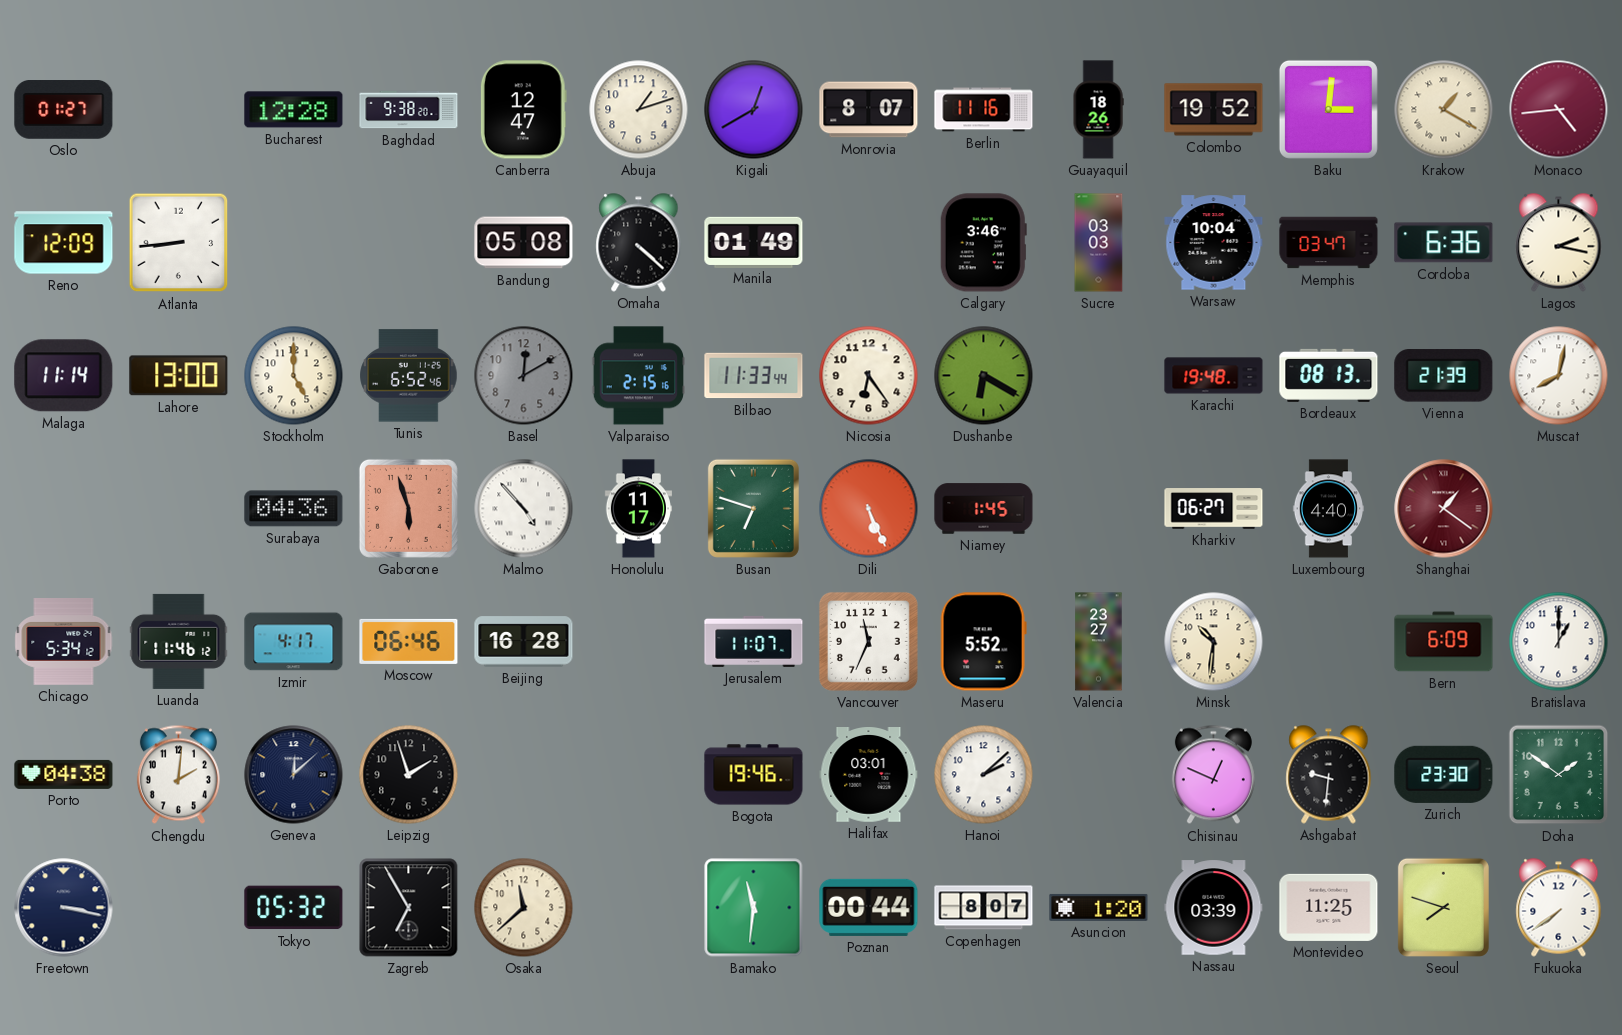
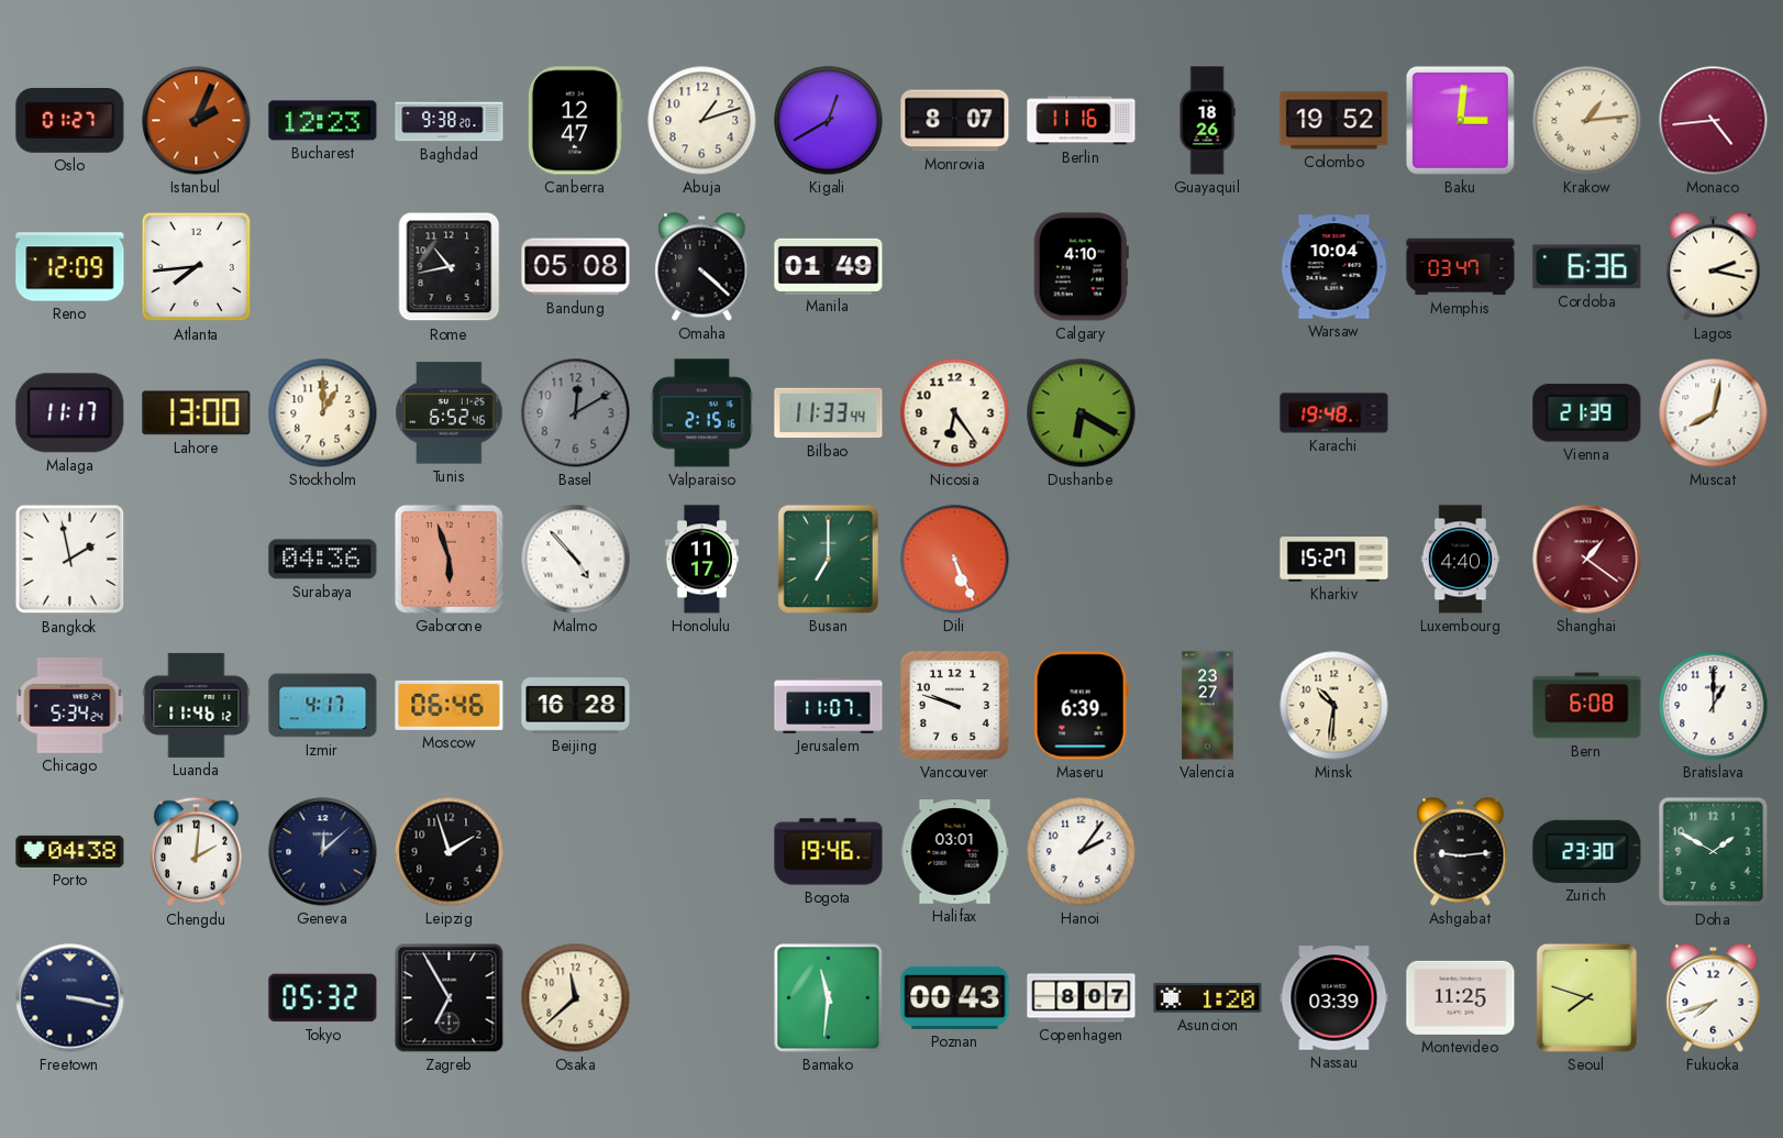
Istanbul: none -> 2:04
Bucharest: 12:28 -> 12:23
Krakow: 1:20 -> 1:14
Atlanta: 8:44 -> 7:44
Rome: none -> 10:43
Calgary: 3:46 -> 4:10
Sucre: 03:03 -> none
Malaga: 11:14 -> 11:17
Stockholm: 5:00 -> 1:00
Bordeaux: 08:13 -> none
Bangkok: none -> 1:58
Busan: 6:48 -> 7:00
Niamey: 1:45 -> none
Kharkiv: 06:27 -> 15:27
Chicago: 5:34:12 -> 5:34:24
Vancouver: 11:34 -> 9:48
Maseru: 5:52 -> 6:39
Bern: 6:09 -> 6:08
Hanoi: 2:08 -> 2:06
Chisinau: 12:49 -> none
Ashgabat: 9:31 -> 9:14
Doha: 1:51 -> 1:50
Poznan: 00:44 -> 00:43
Fukuoka: 7:39 -> 7:42
